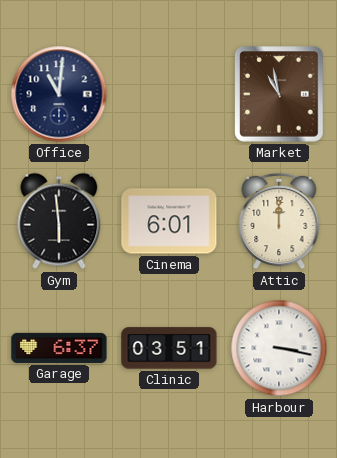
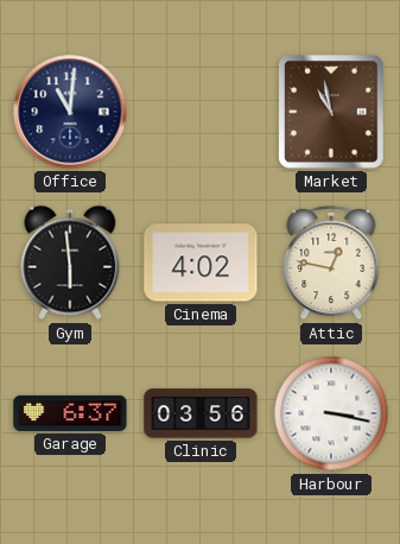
Cinema: 6:01 -> 4:02
Attic: 12:00 -> 12:47
Clinic: 03:51 -> 03:56
